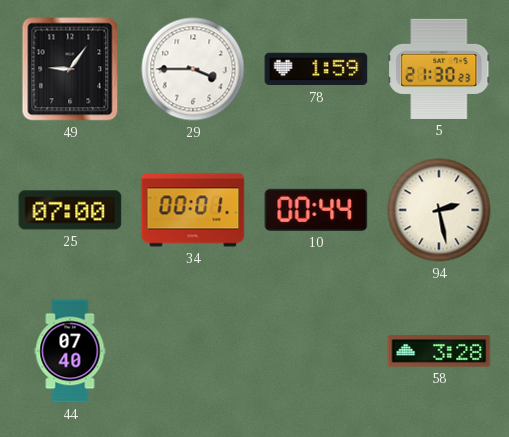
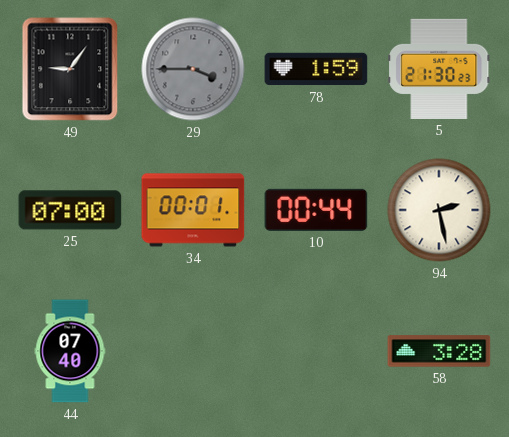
29 dial: white -> grey
